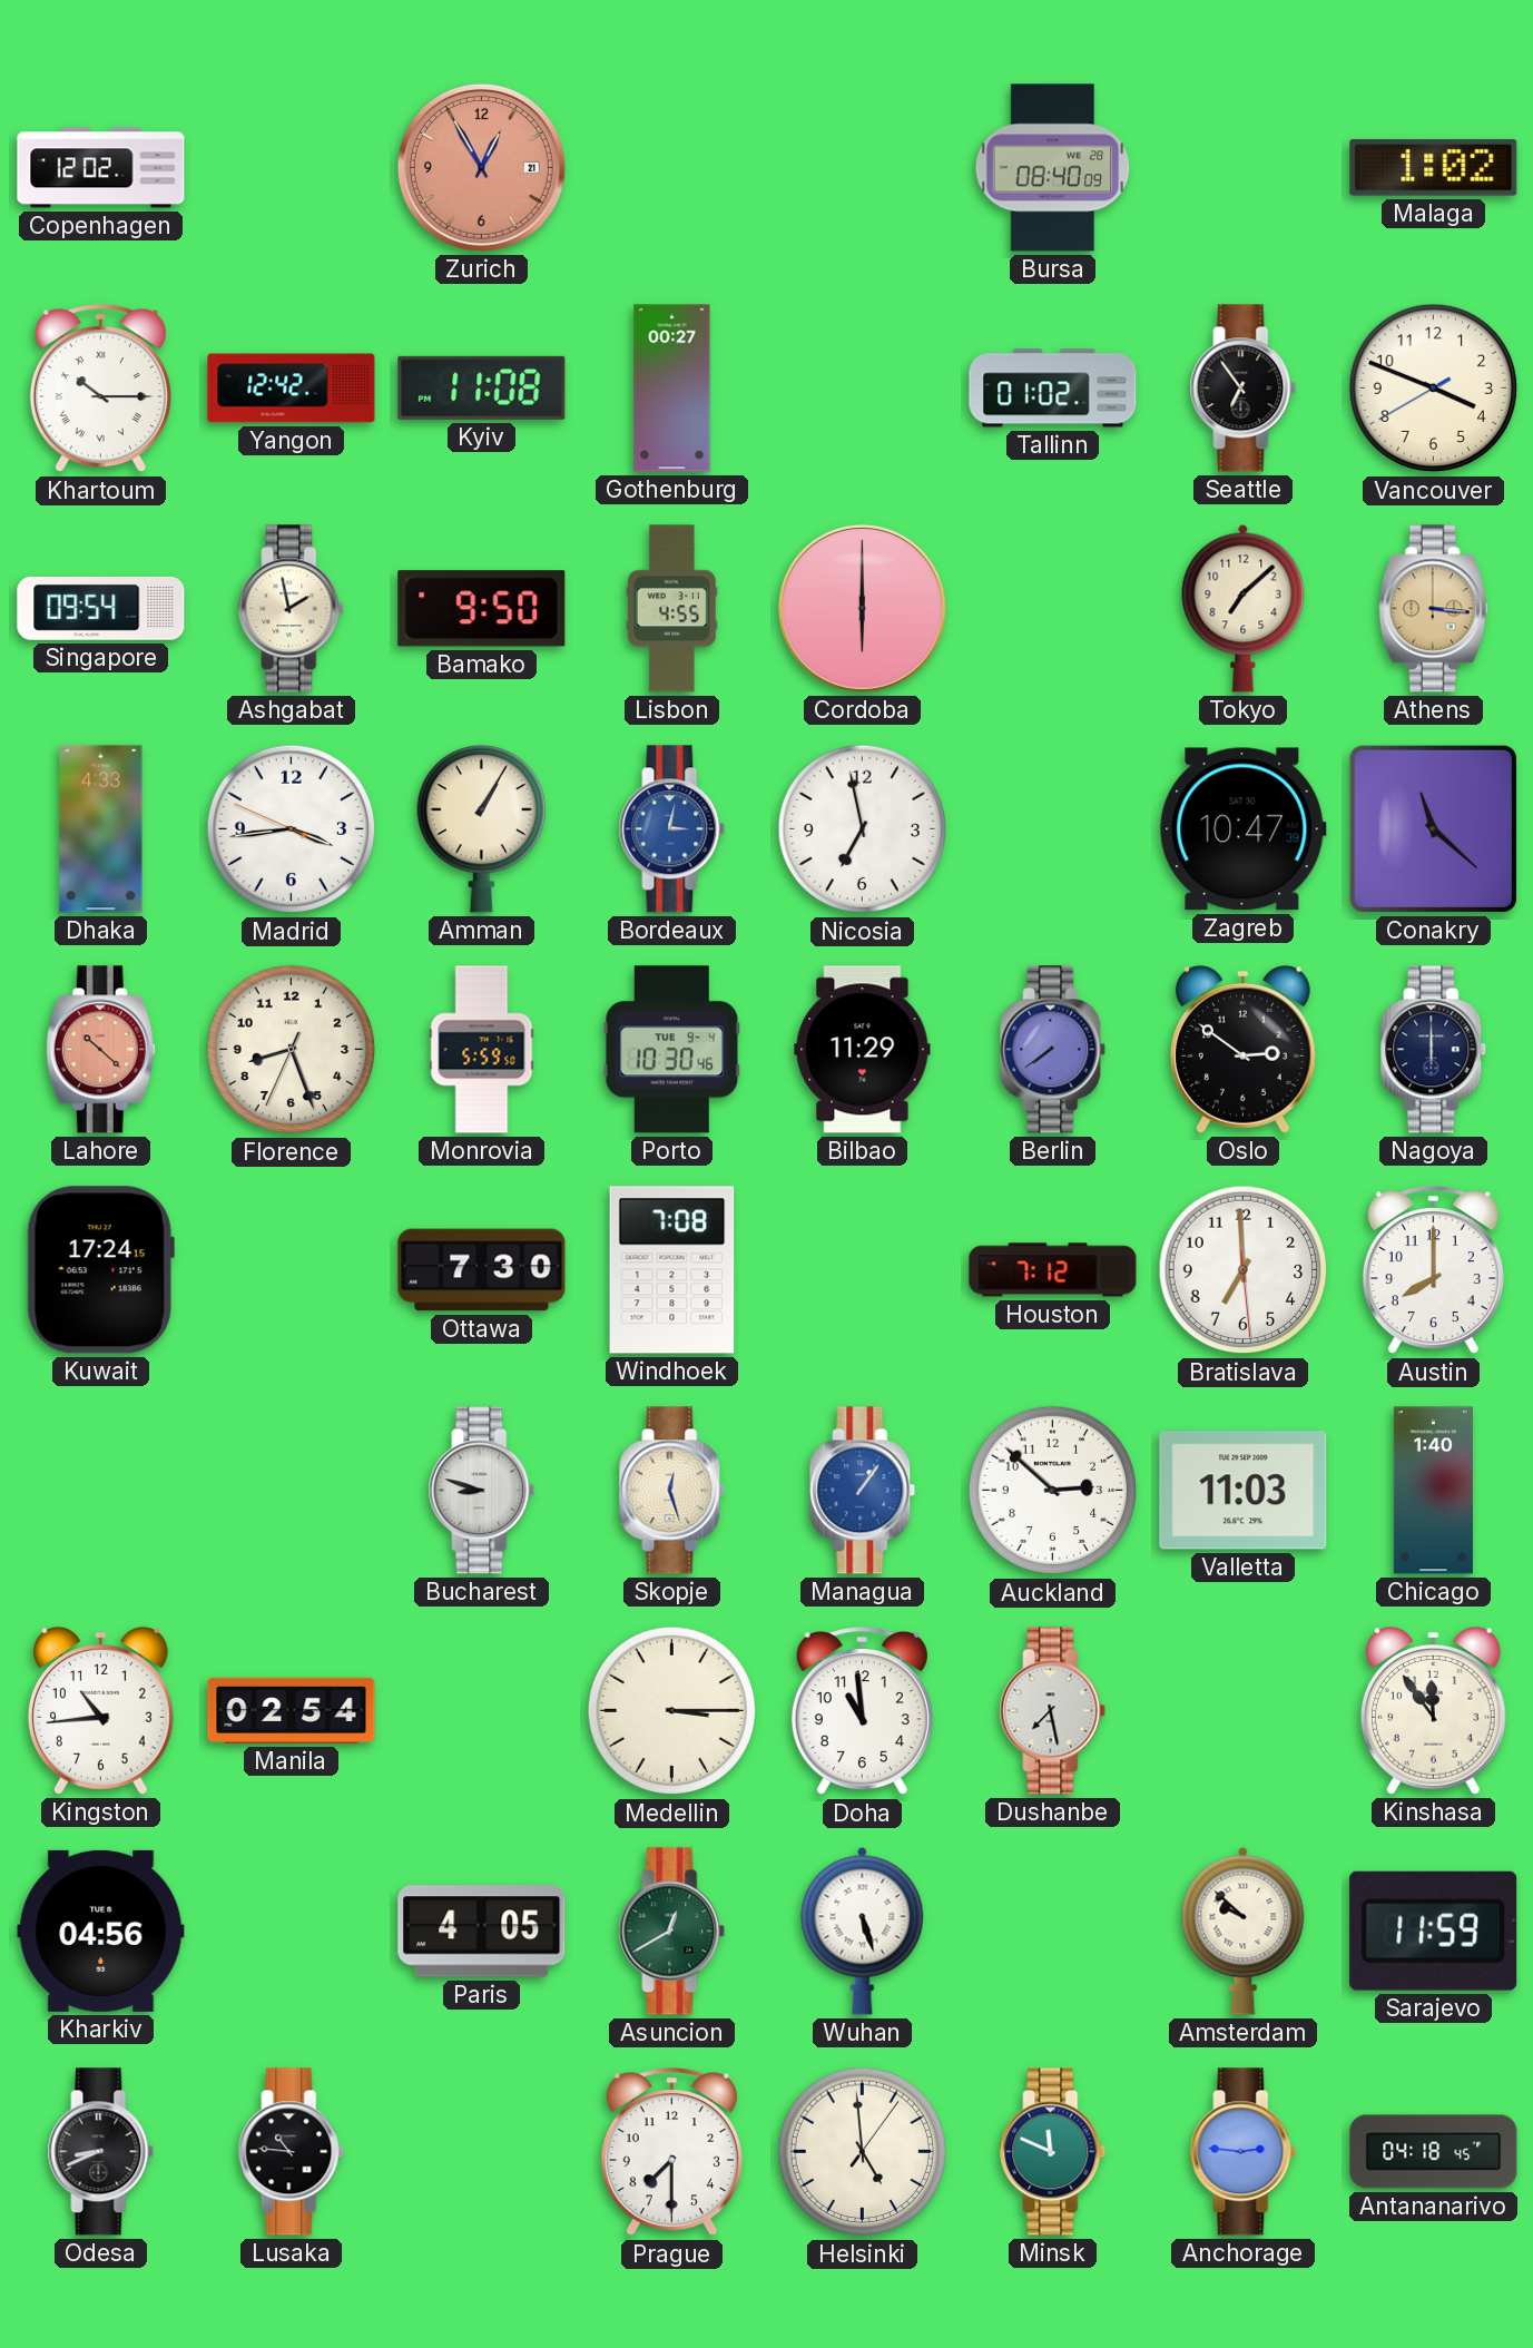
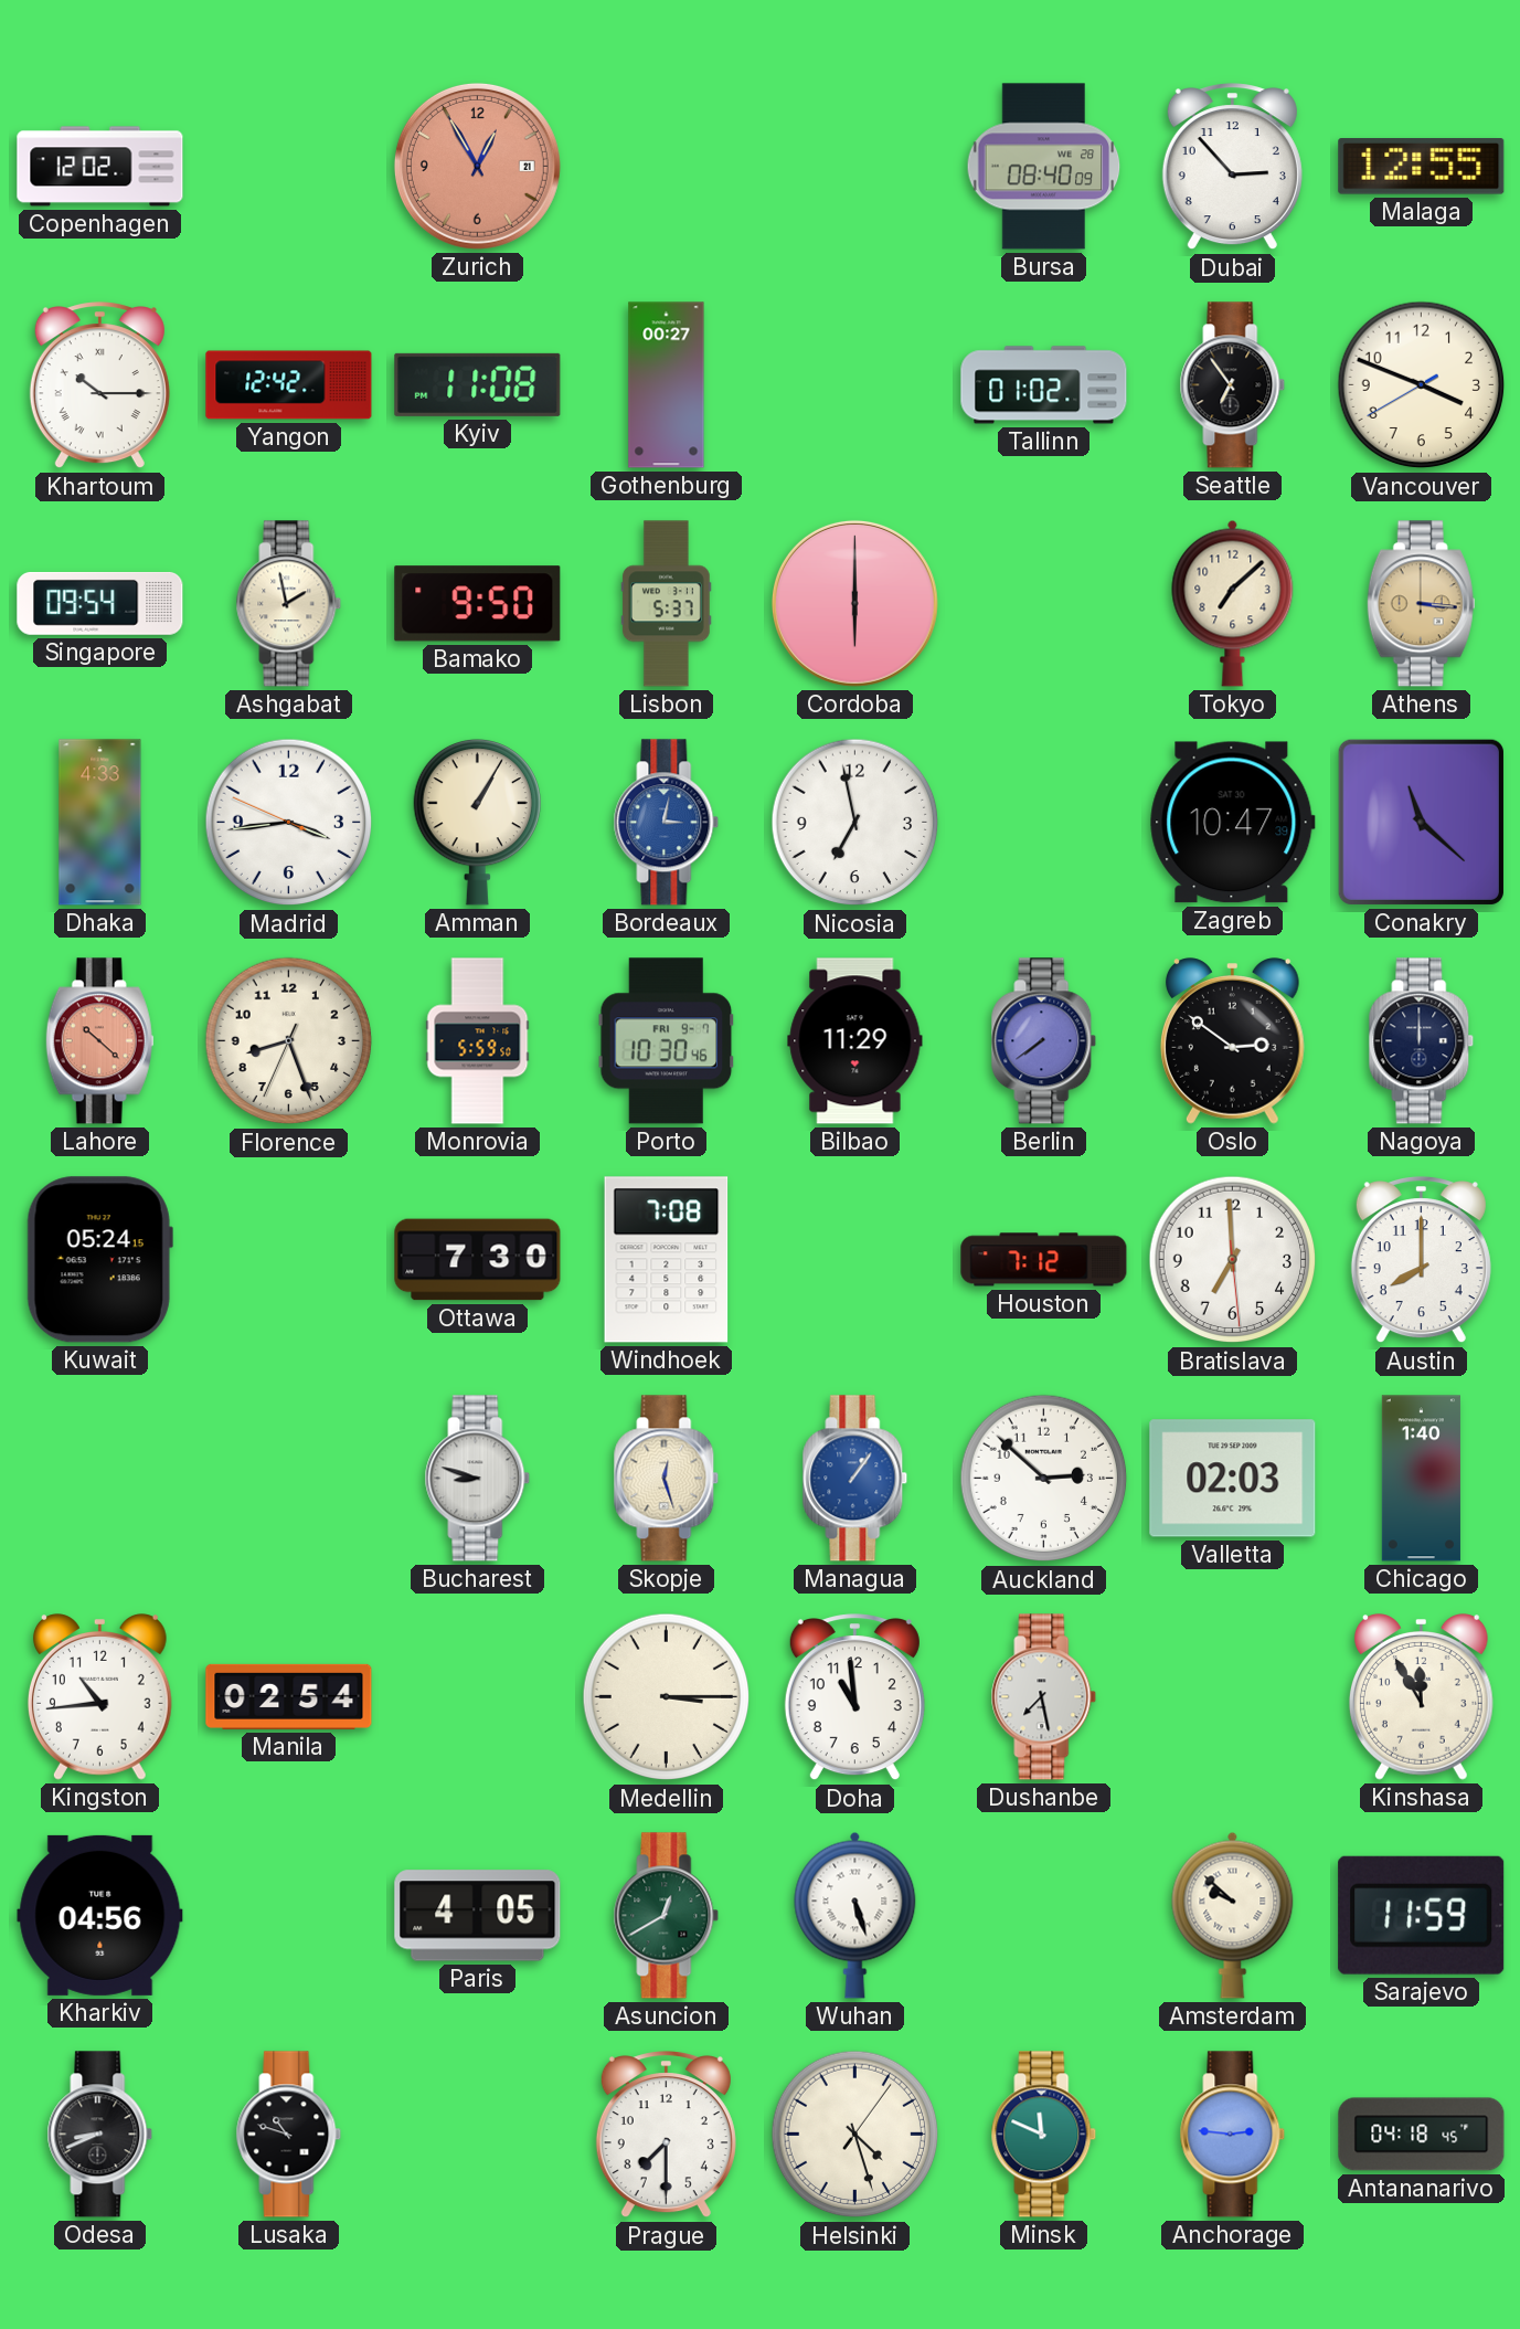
Dubai: none -> 2:53
Malaga: 1:02 -> 12:55
Lisbon: 4:55 -> 5:37
Porto date: TUE 9-4 -> FRI 9-7
Nagoya: 6:00 -> 12:00
Kuwait: 17:24 -> 05:24
Valletta: 11:03 -> 02:03
Kinshasa: 11:54 -> 11:55
Lusaka: 10:46 -> 10:48
Helsinki: 4:59 -> 4:27
